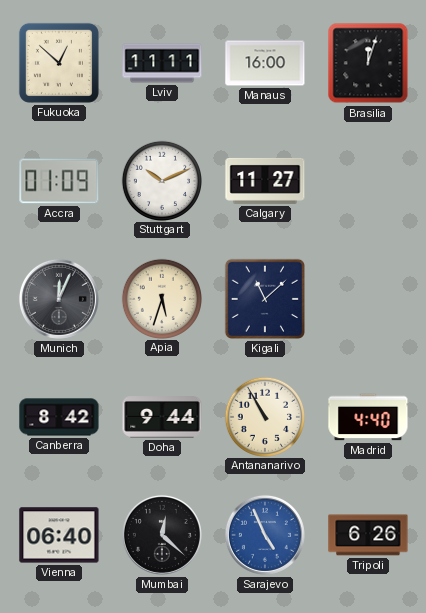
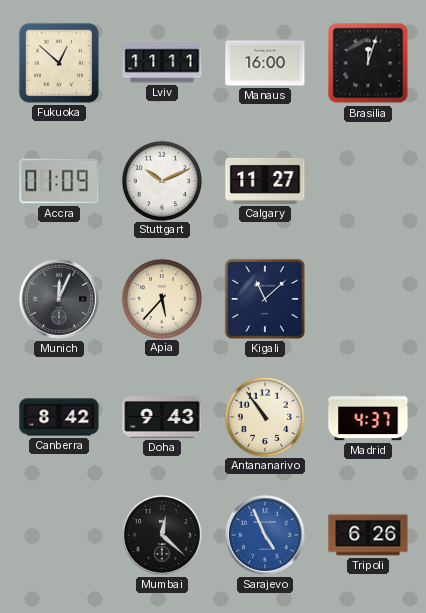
Apia: 5:33 -> 5:37
Doha: 9:44 -> 9:43
Antananarivo: 10:55 -> 10:54
Madrid: 4:40 -> 4:37
Vienna: 06:40 -> none
